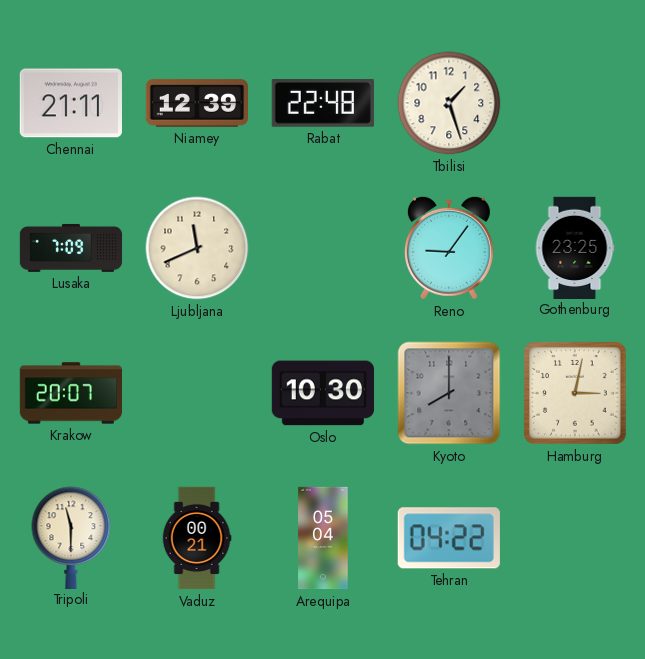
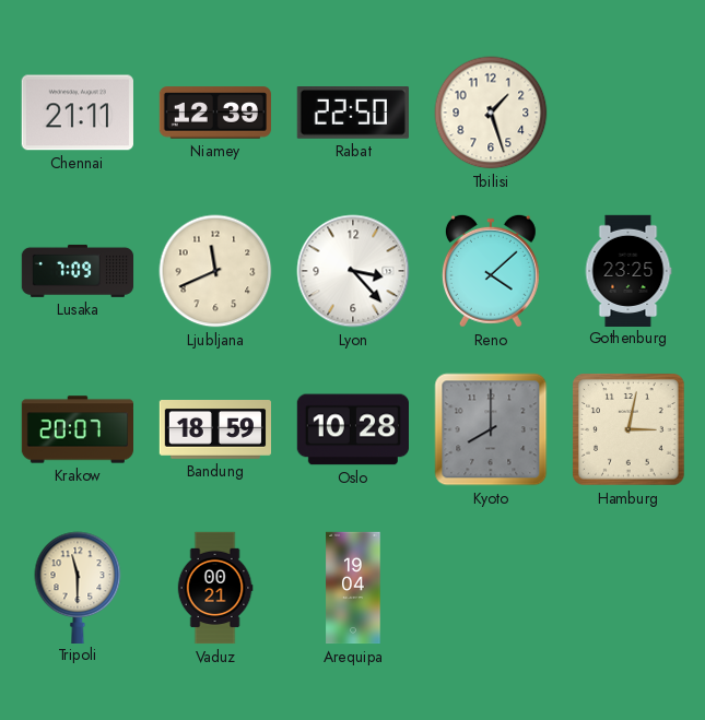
Rabat: 22:48 -> 22:50
Lyon: none -> 3:23
Reno: 9:06 -> 4:08
Bandung: none -> 18:59
Oslo: 10:30 -> 10:28
Arequipa: 05:04 -> 19:04
Tehran: 04:22 -> none
